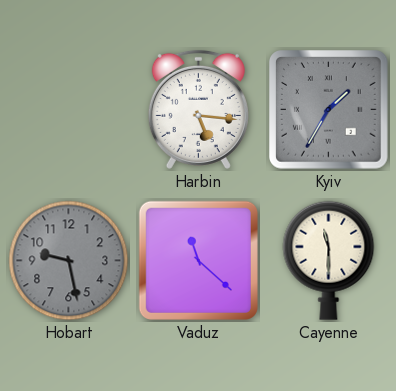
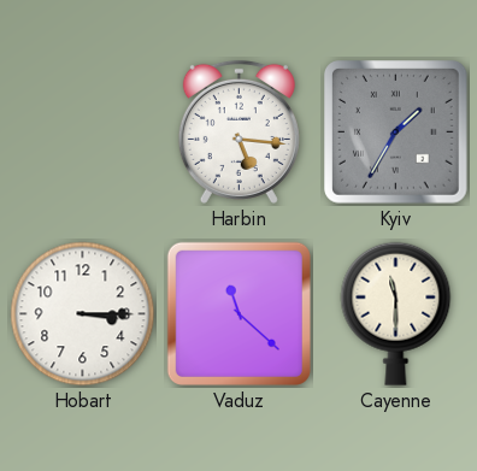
Hobart: 9:28 -> 3:15
Hobart dial: grey -> white
